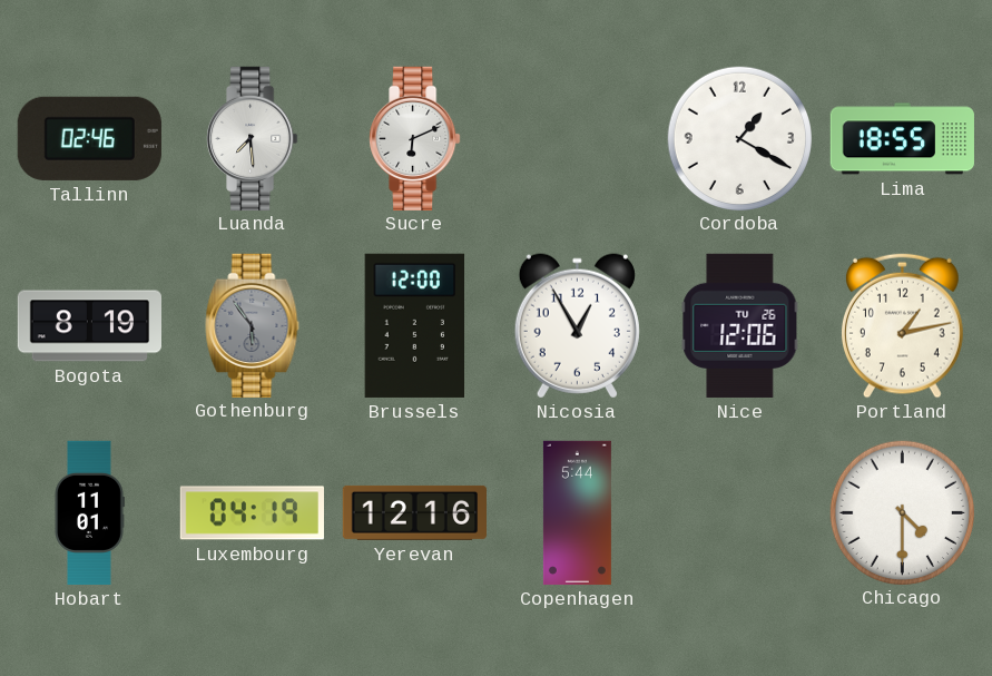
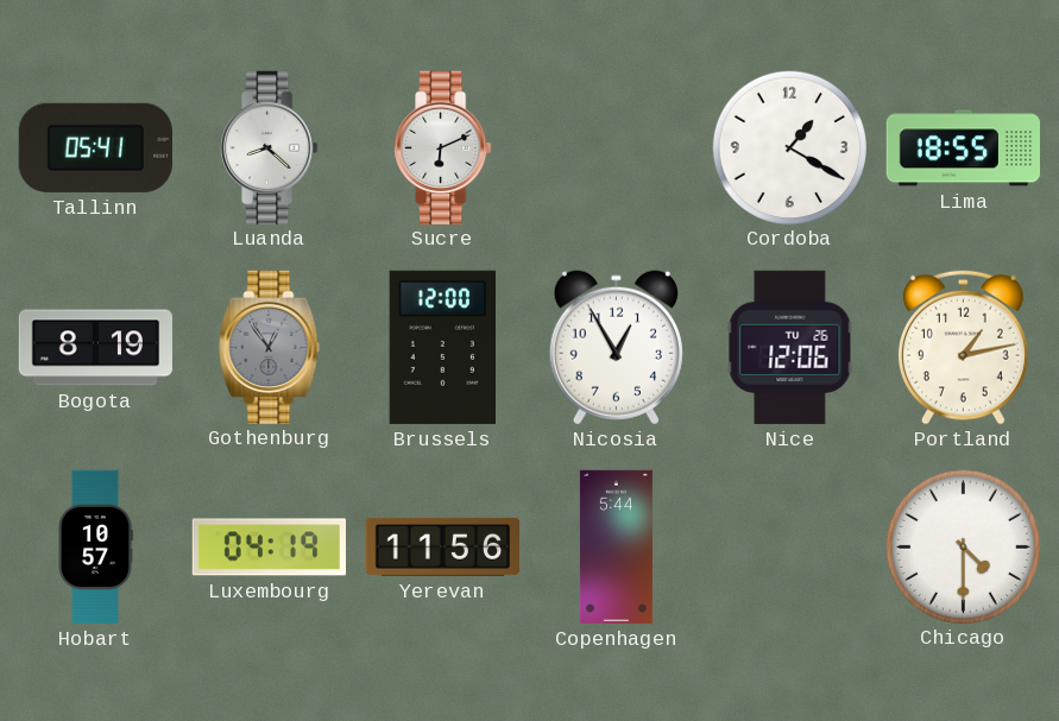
Tallinn: 02:46 -> 05:41
Luanda: 7:29 -> 8:22
Gothenburg: 5:54 -> 12:54
Hobart: 11:01 -> 10:57
Yerevan: 12:16 -> 11:56
